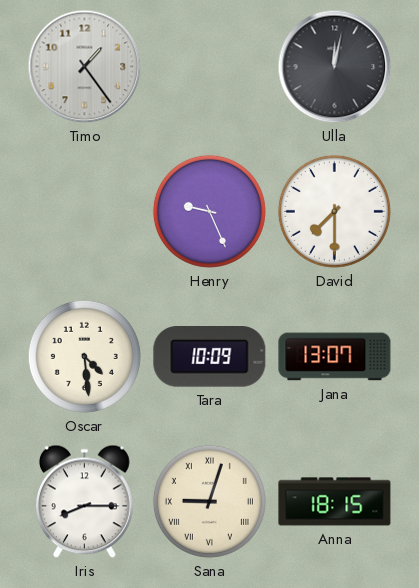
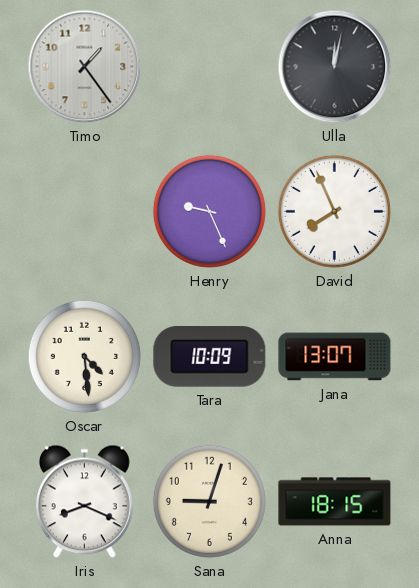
David: 7:30 -> 7:56
Iris: 8:15 -> 8:19
Sana numerals: Roman -> Arabic
